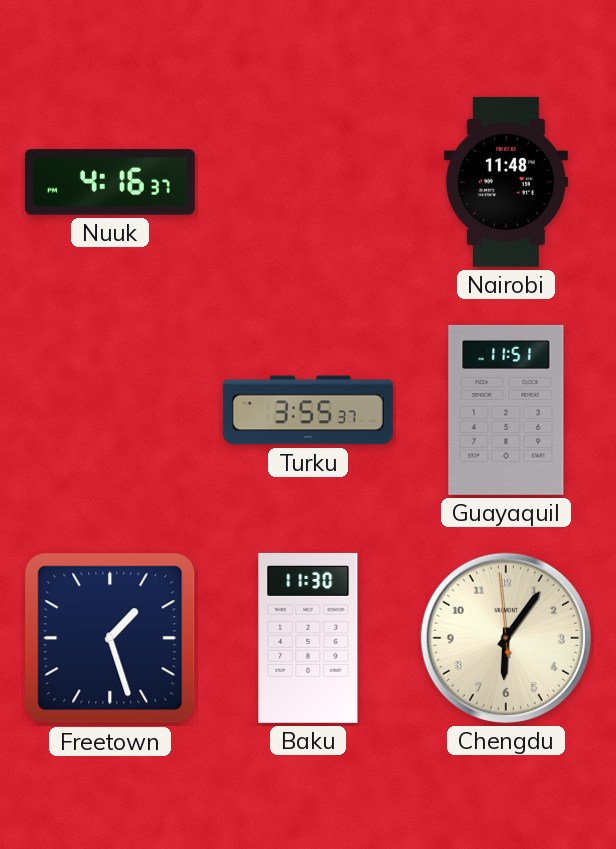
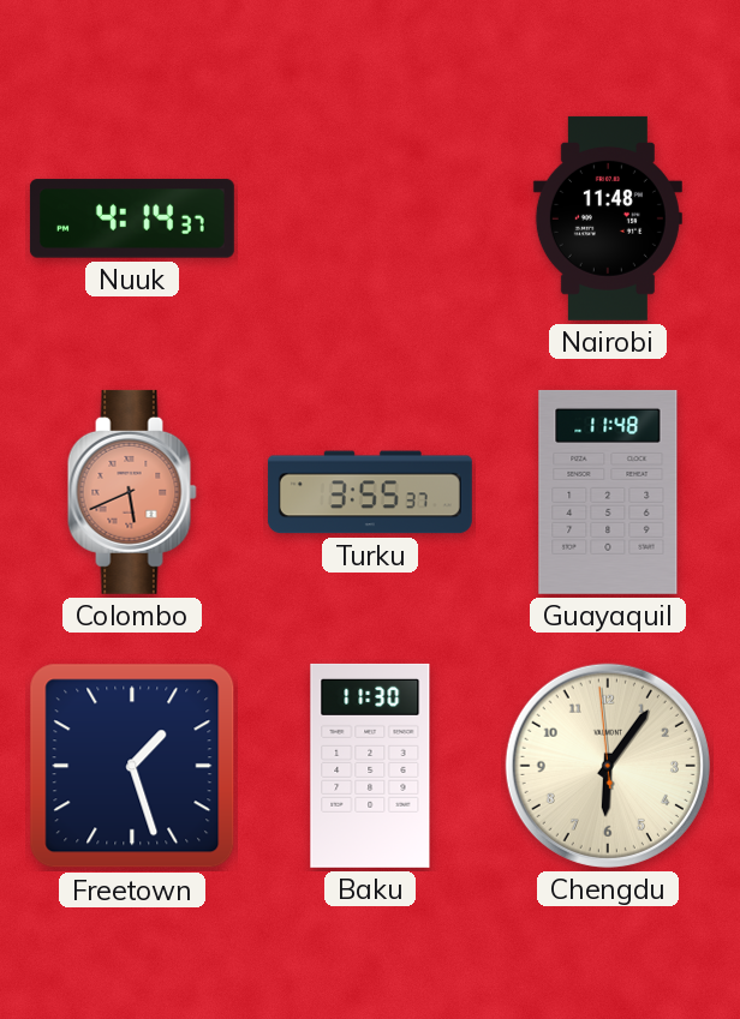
Nuuk: 4:16 -> 4:14
Colombo: none -> 5:41
Guayaquil: 11:51 -> 11:48
